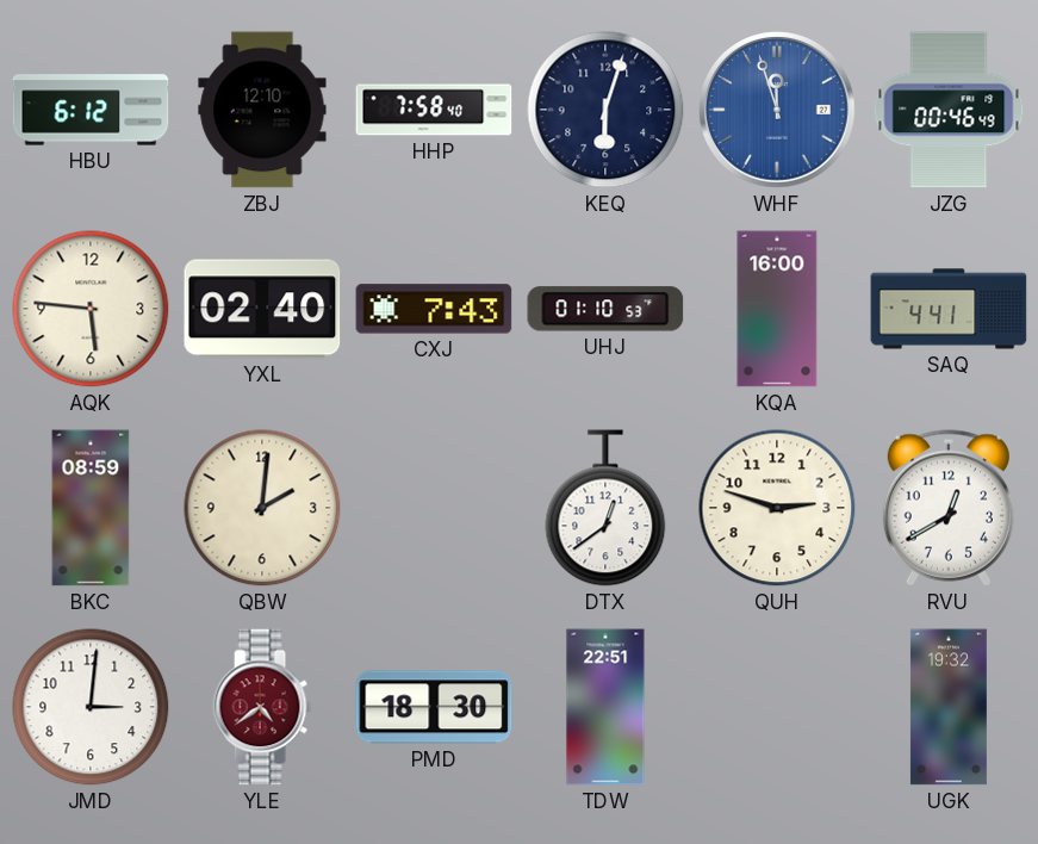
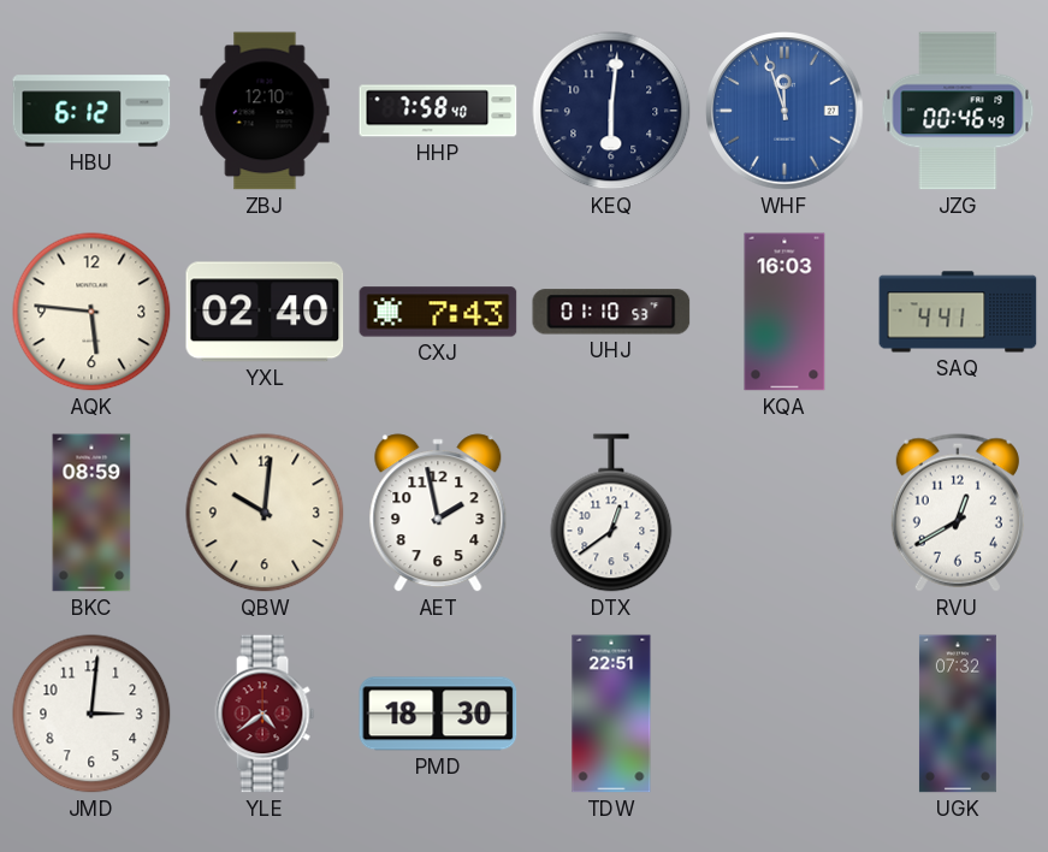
KEQ: 6:03 -> 6:01
KQA: 16:00 -> 16:03
QBW: 2:01 -> 10:01
AET: none -> 1:58
QUH: 2:48 -> none
UGK: 19:32 -> 07:32
